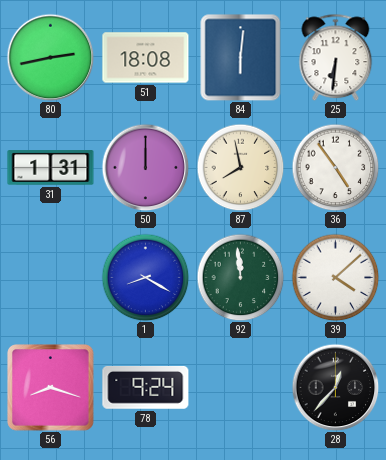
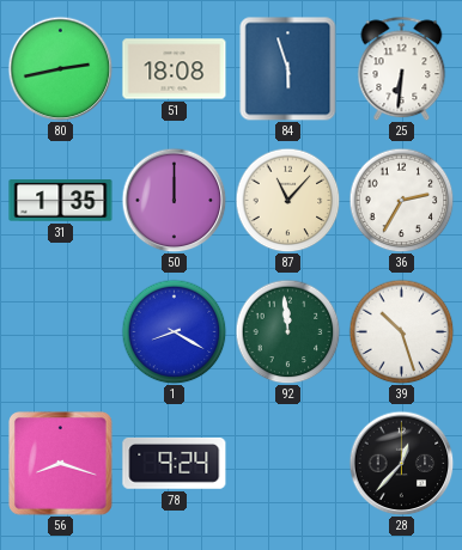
84: 6:01 -> 5:57
31: 1:31 -> 1:35
87: 7:58 -> 11:07
36: 4:54 -> 2:35
39: 4:08 -> 10:27
